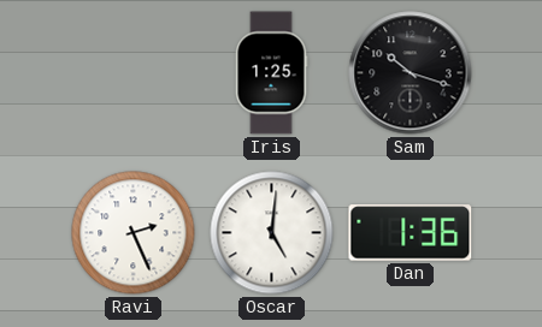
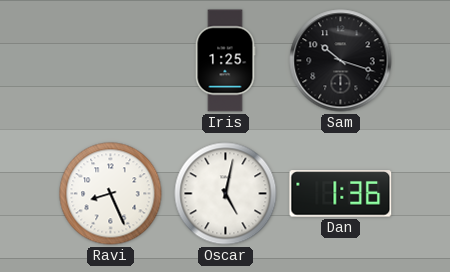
Ravi: 2:26 -> 8:26
Oscar: 5:01 -> 5:02
